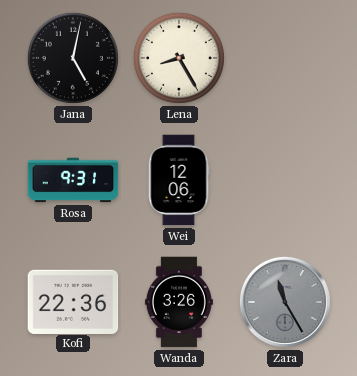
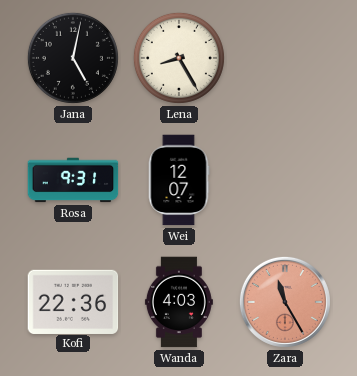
Wei: 12:06 -> 12:07
Wanda: 3:26 -> 4:03
Zara dial: grey -> salmon
